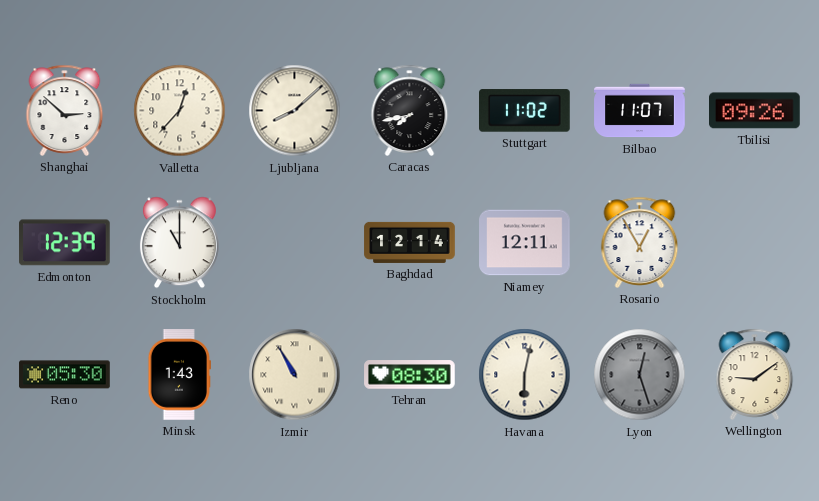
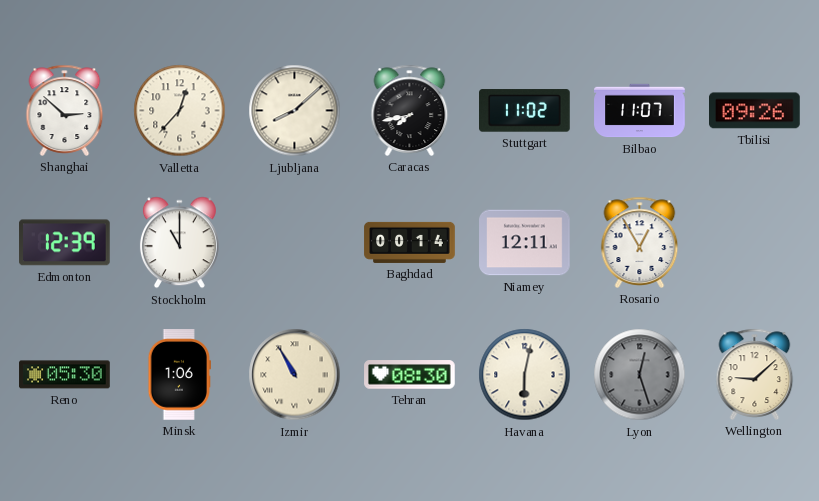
Baghdad: 12:14 -> 00:14
Minsk: 1:43 -> 1:06
Wellington: 9:09 -> 9:08
